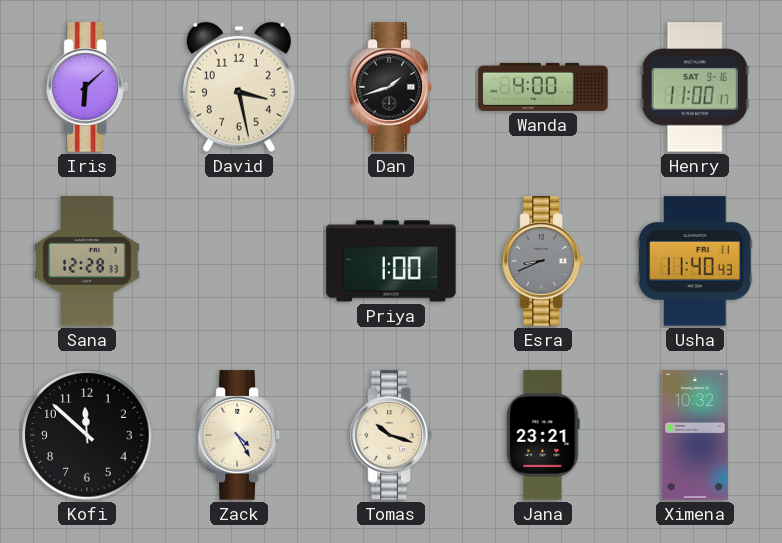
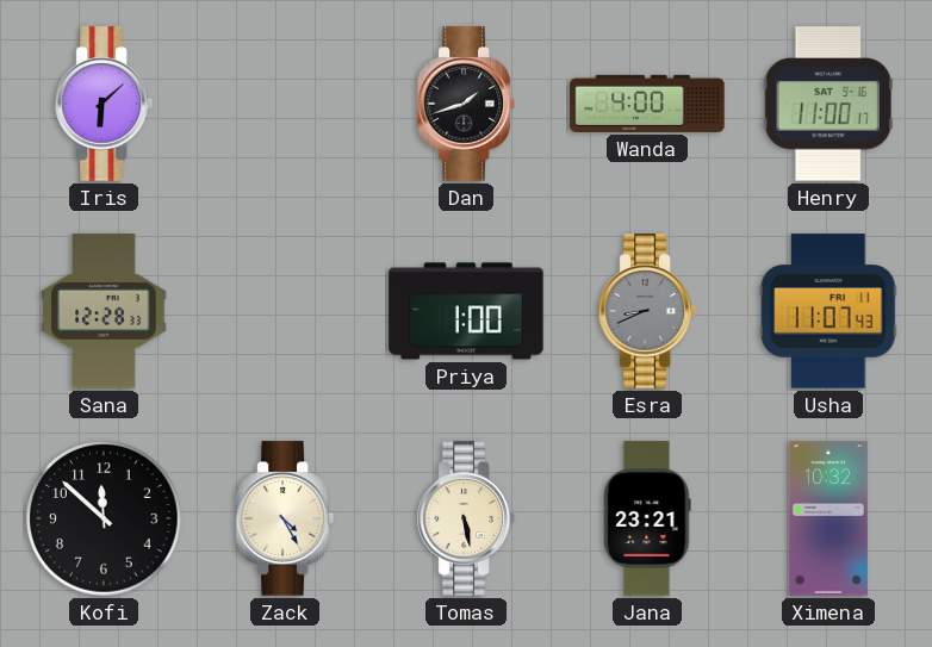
David: 3:28 -> none
Usha: 11:40 -> 11:07
Tomas: 10:18 -> 5:28
